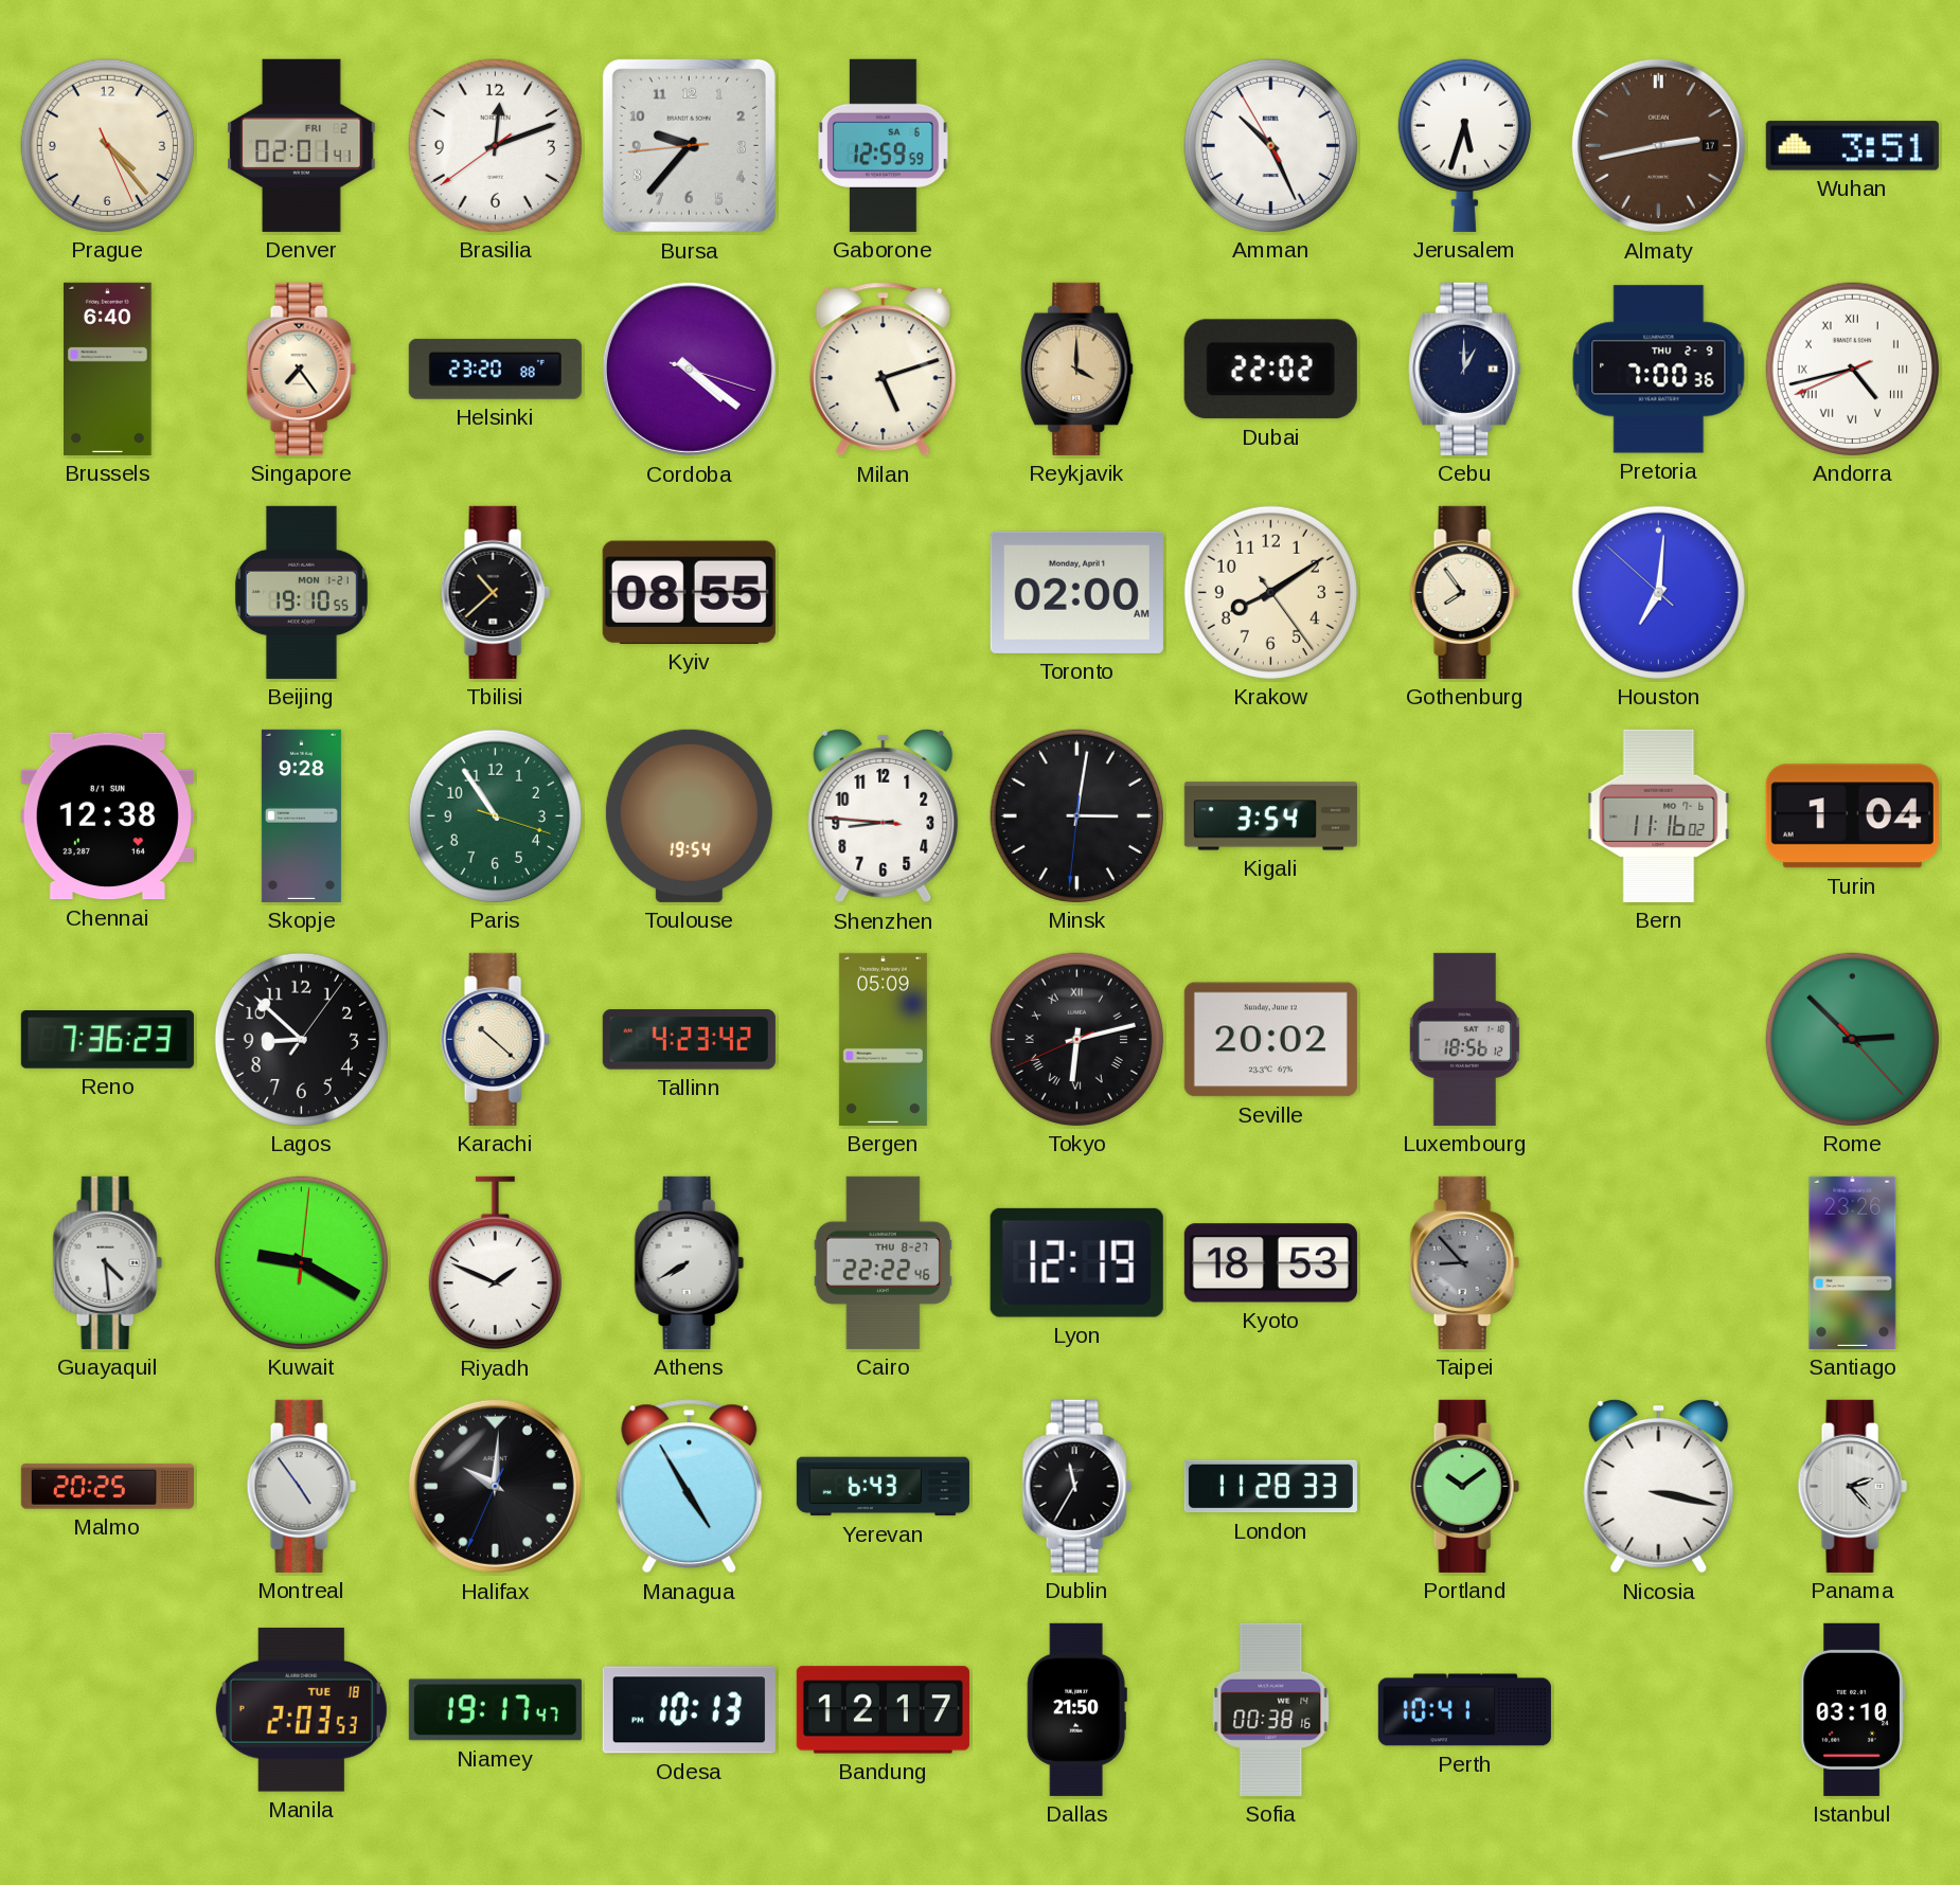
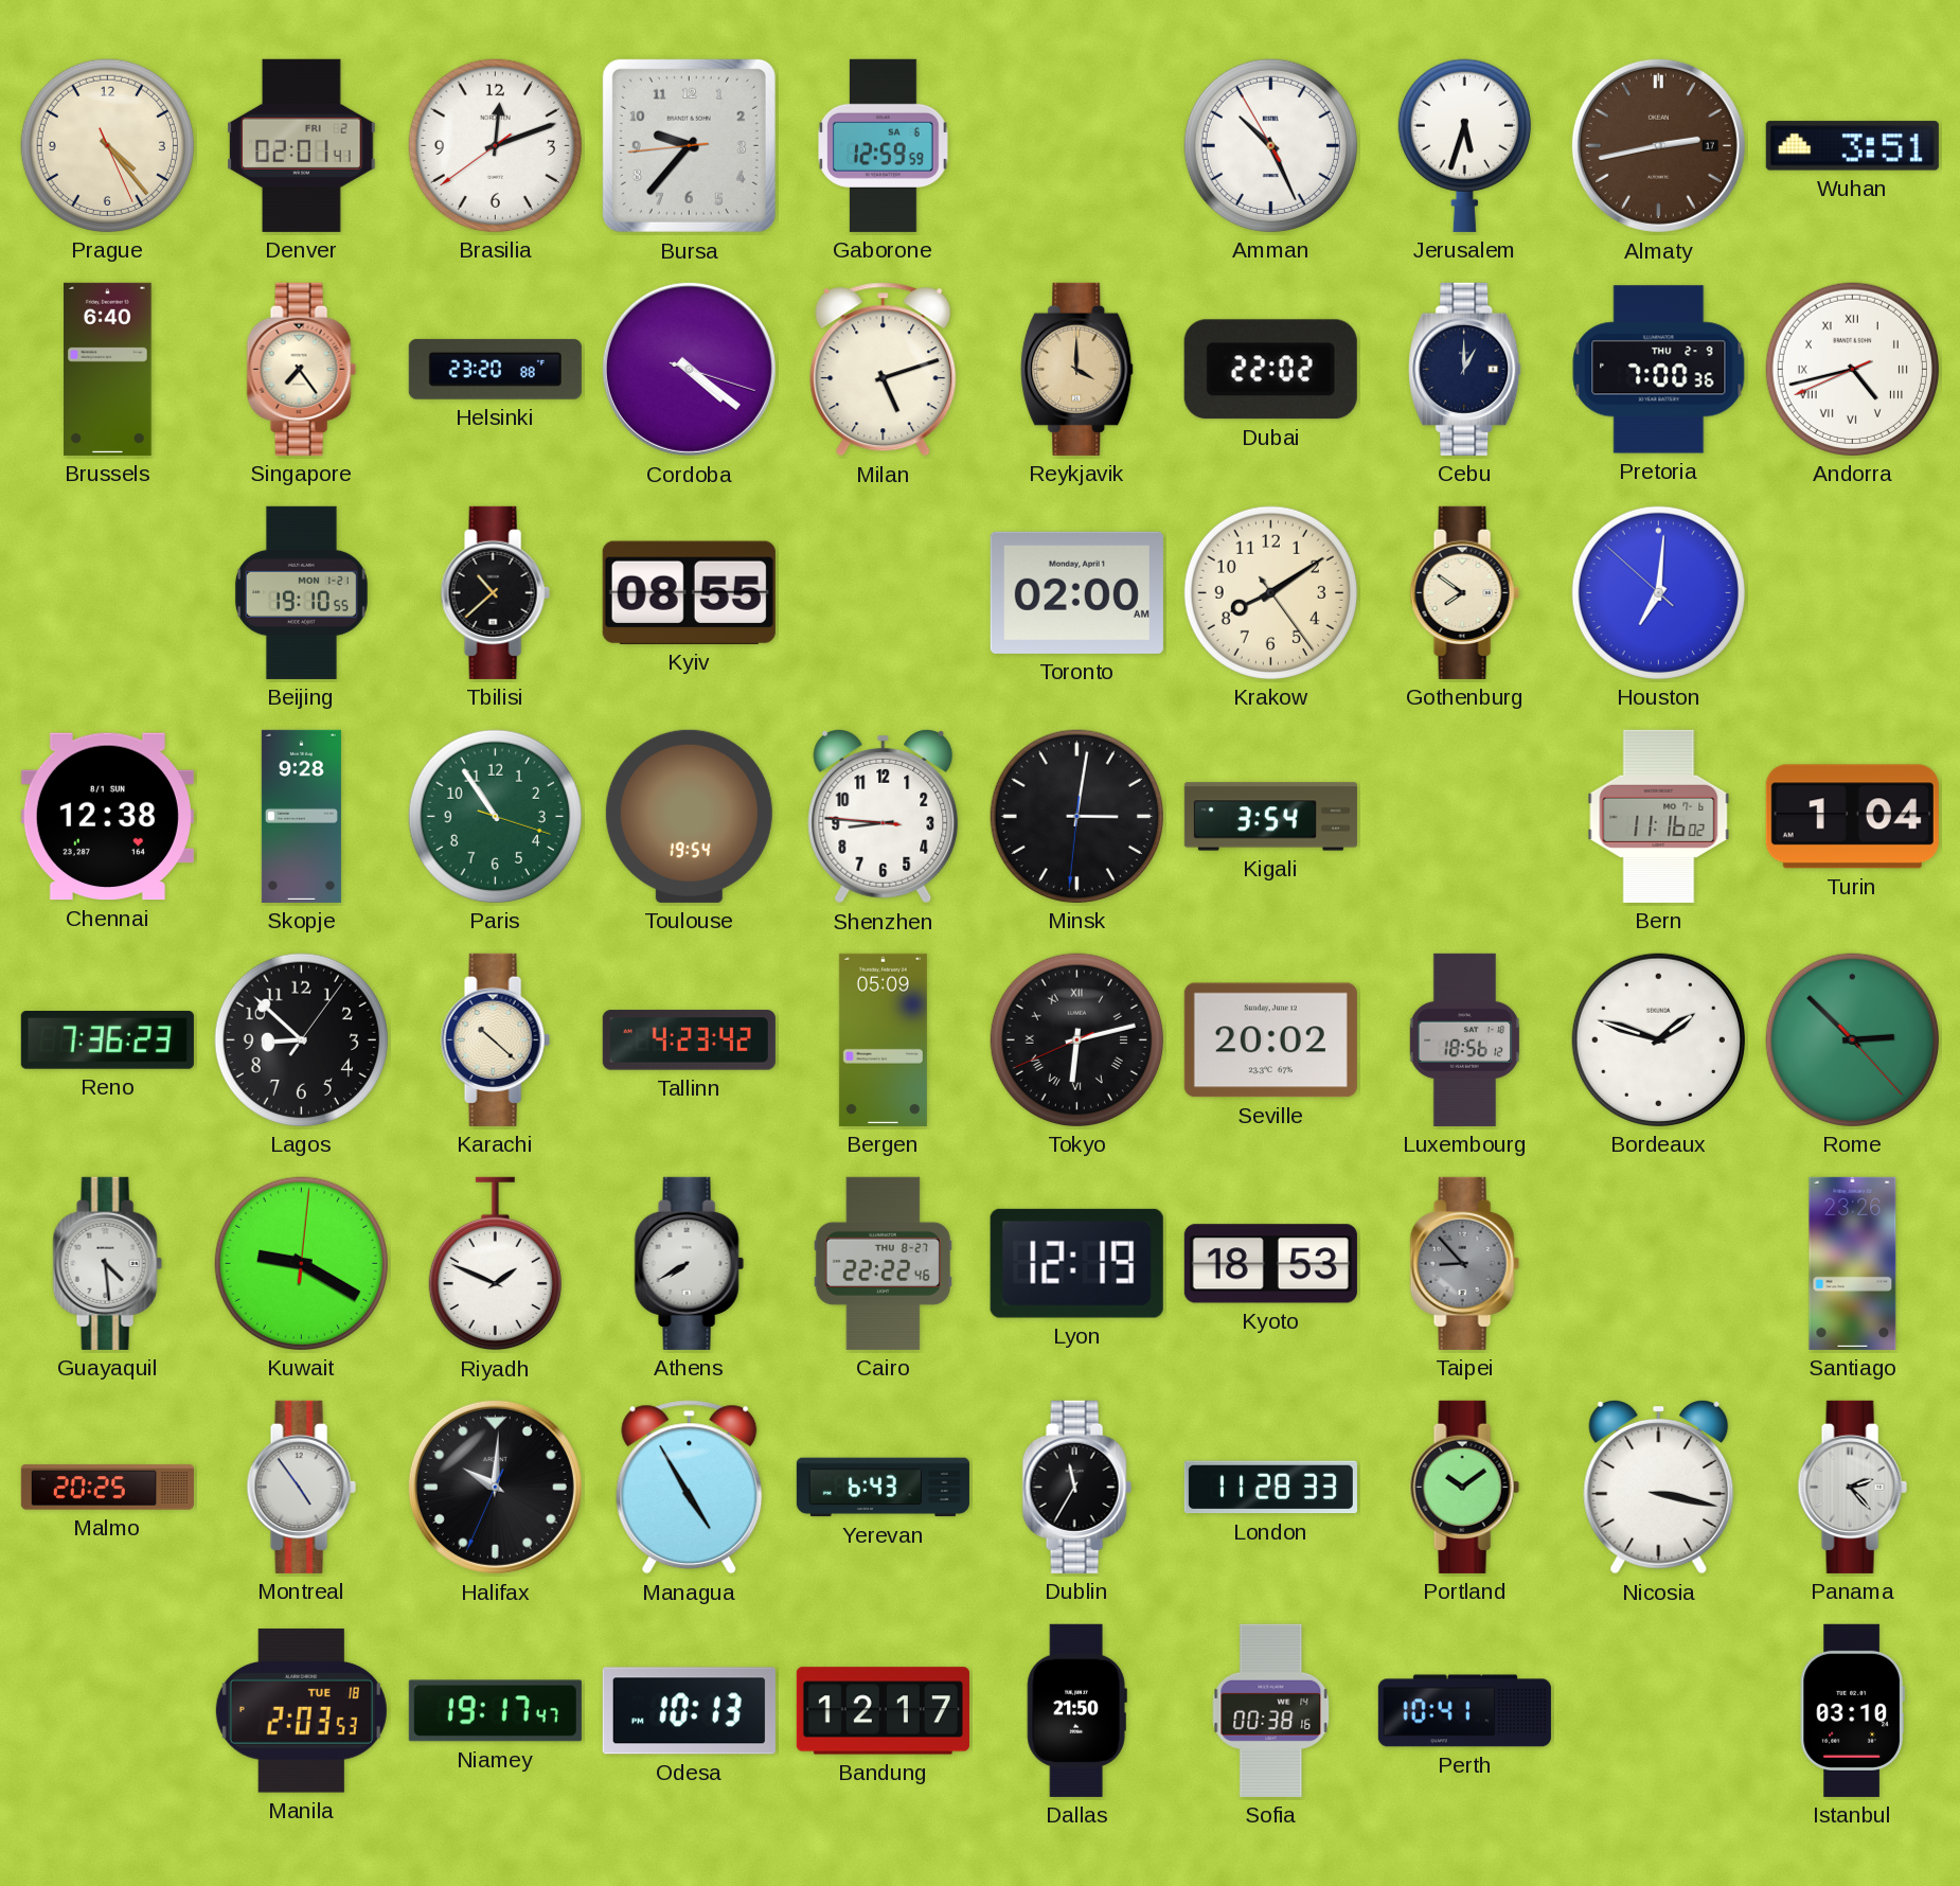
Gothenburg: 7:54 -> 7:51
Bordeaux: none -> 1:48
